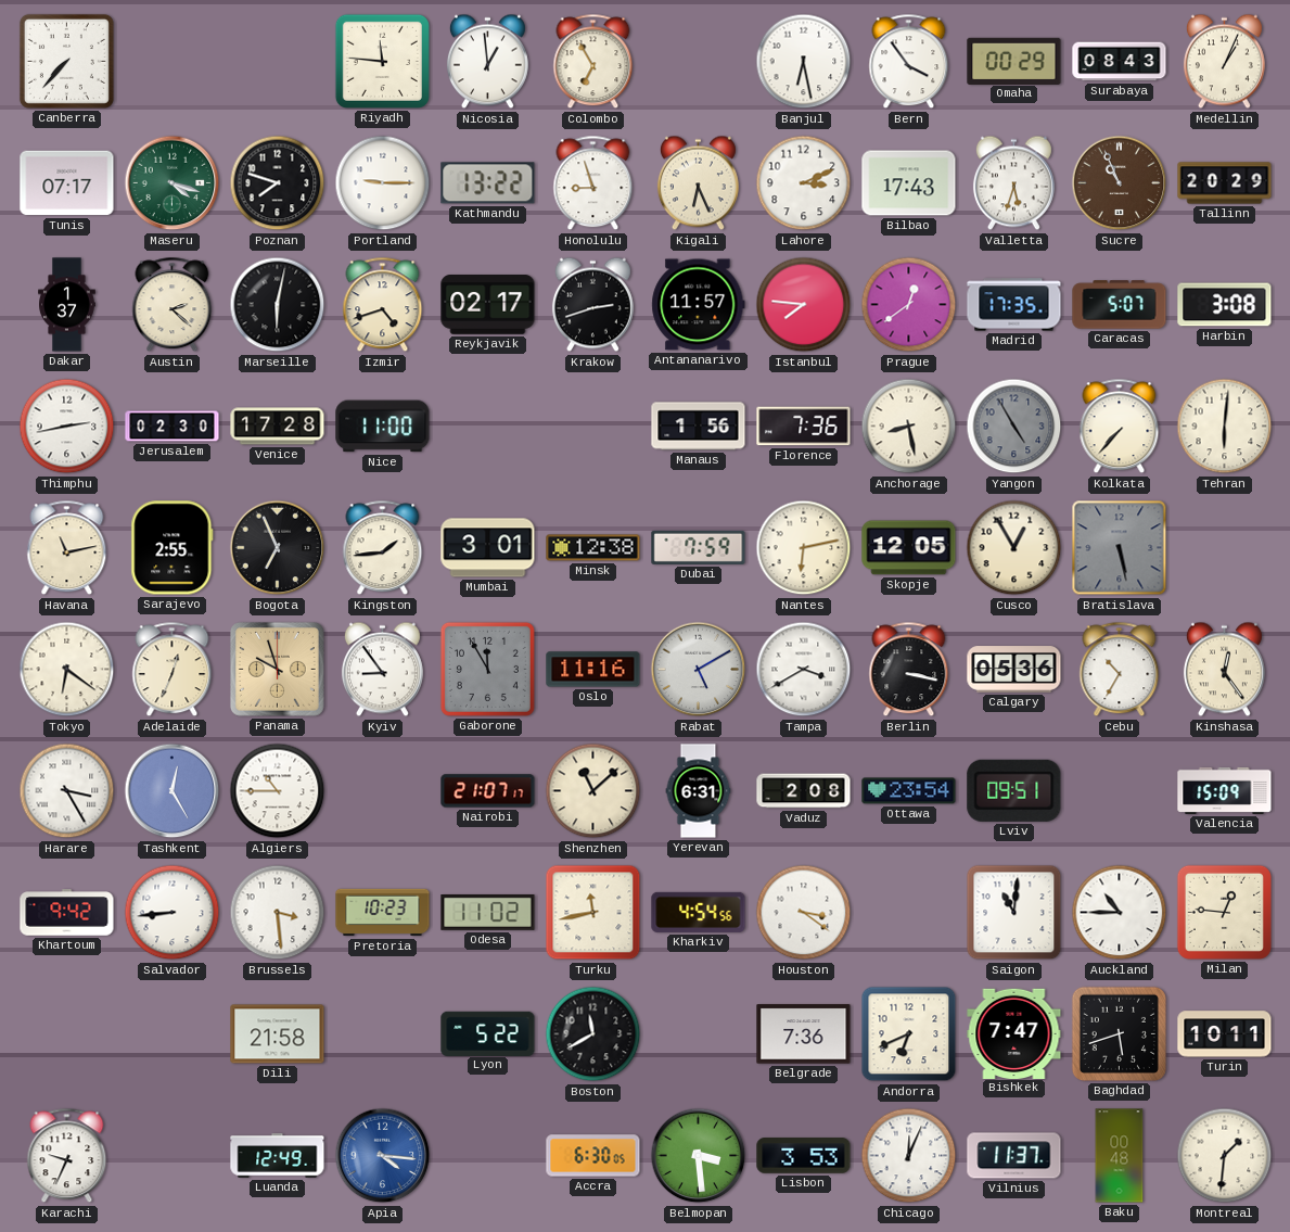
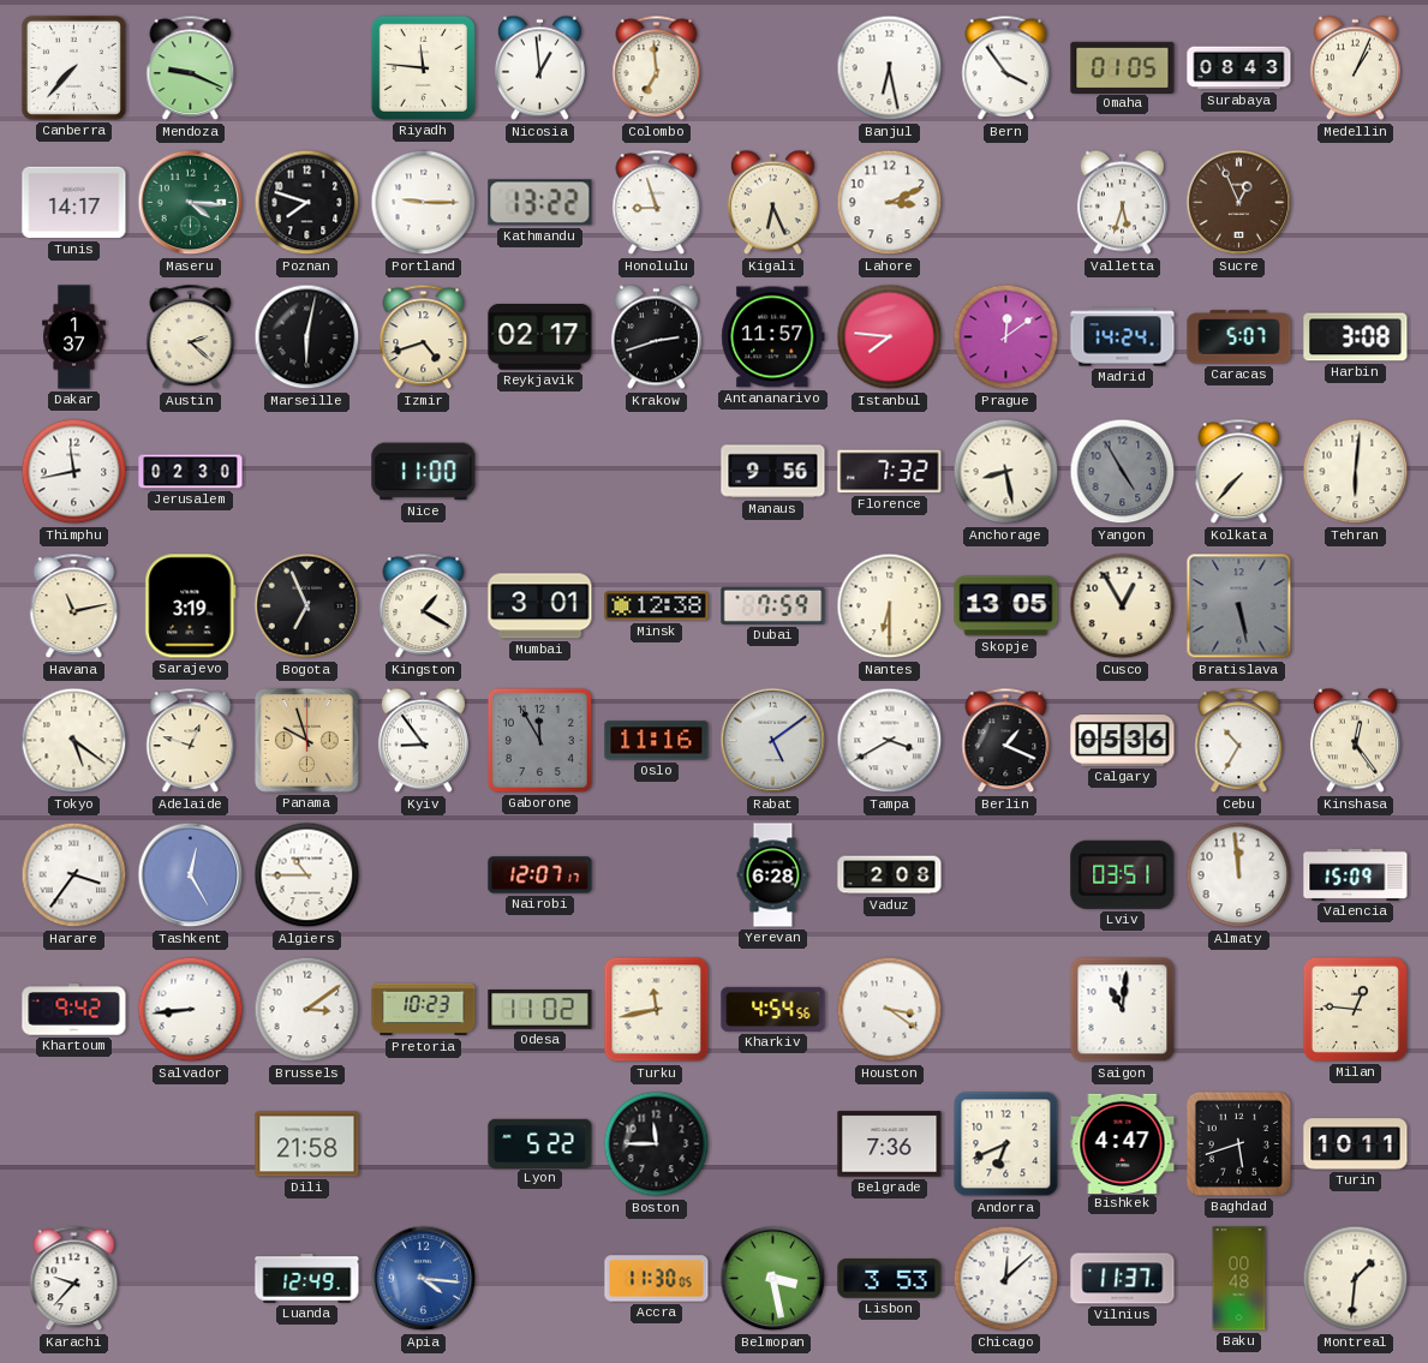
Mendoza: none -> 9:19
Colombo: 6:55 -> 6:59
Omaha: 00:29 -> 01:05
Tunis: 07:17 -> 14:17
Maseru: 4:18 -> 4:16
Bilbao: 17:43 -> none
Sucre: 10:56 -> 12:56
Tallinn: 20:29 -> none
Prague: 12:39 -> 12:09
Madrid: 17:35 -> 14:24
Thimphu: 2:43 -> 11:43
Venice: 17:28 -> none
Manaus: 1:56 -> 9:56
Florence: 7:36 -> 7:32
Sarajevo: 2:55 -> 3:19
Kingston: 1:44 -> 1:20
Nantes: 6:13 -> 6:30
Skopje: 12:05 -> 13:05
Tokyo: 6:21 -> 5:21
Adelaide: 12:34 -> 12:48
Rabat: 5:10 -> 5:09
Berlin: 3:17 -> 1:19
Harare: 3:25 -> 3:36
Nairobi: 21:07 -> 12:07
Shenzhen: 11:08 -> none
Yerevan: 6:31 -> 6:28
Ottawa: 23:54 -> none
Lviv: 09:51 -> 03:51
Almaty: none -> 11:59
Brussels: 3:29 -> 3:09
Auckland: 10:45 -> none
Boston: 11:40 -> 11:45
Bishkek: 7:47 -> 4:47
Karachi: 9:34 -> 9:37
Accra: 6:30 -> 11:30
Belmopan: 3:29 -> 3:28
Chicago: 12:04 -> 12:08
